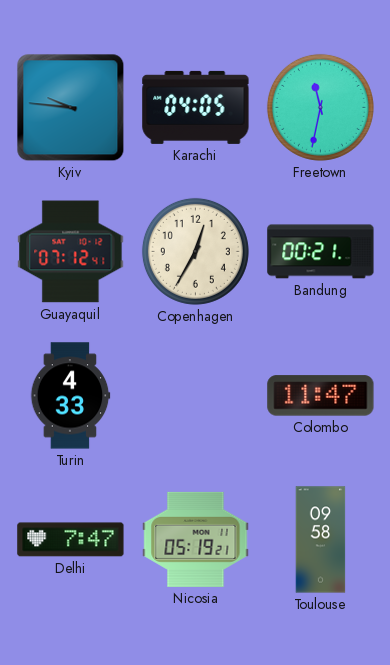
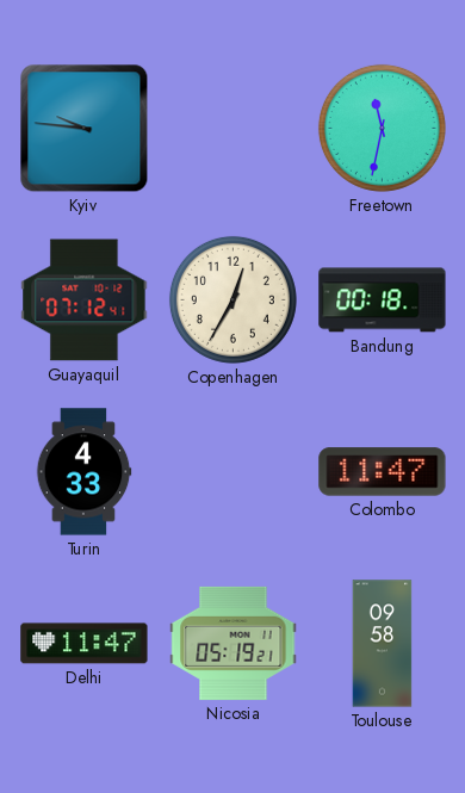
Karachi: 04:05 -> none
Bandung: 00:21 -> 00:18
Delhi: 7:47 -> 11:47
